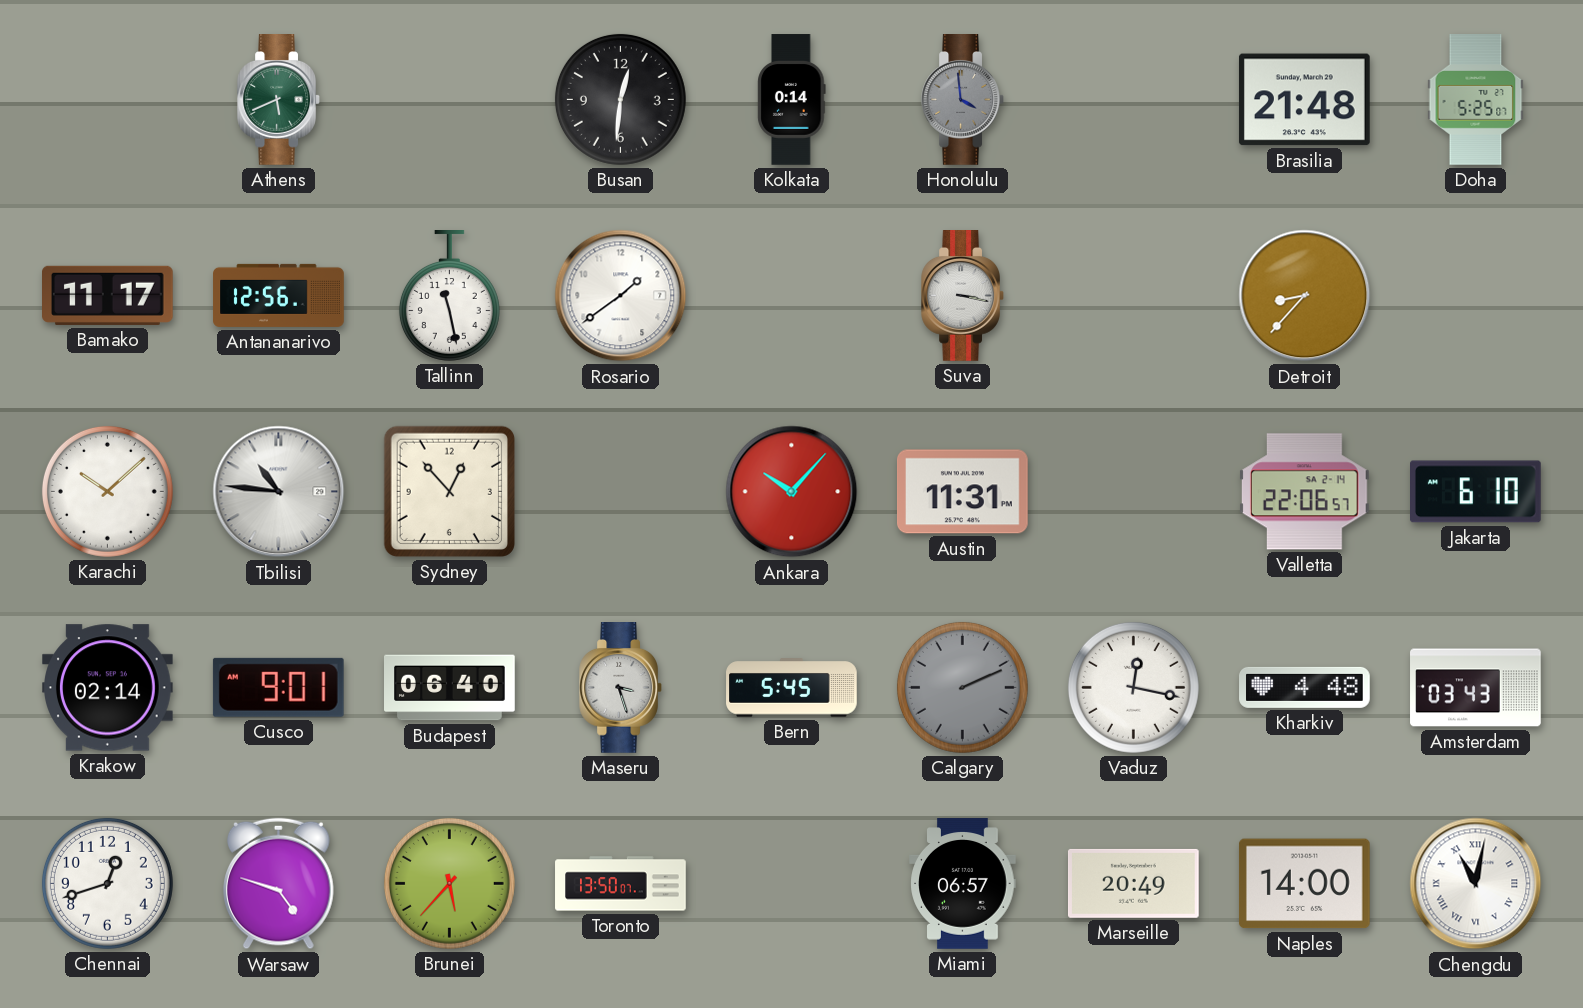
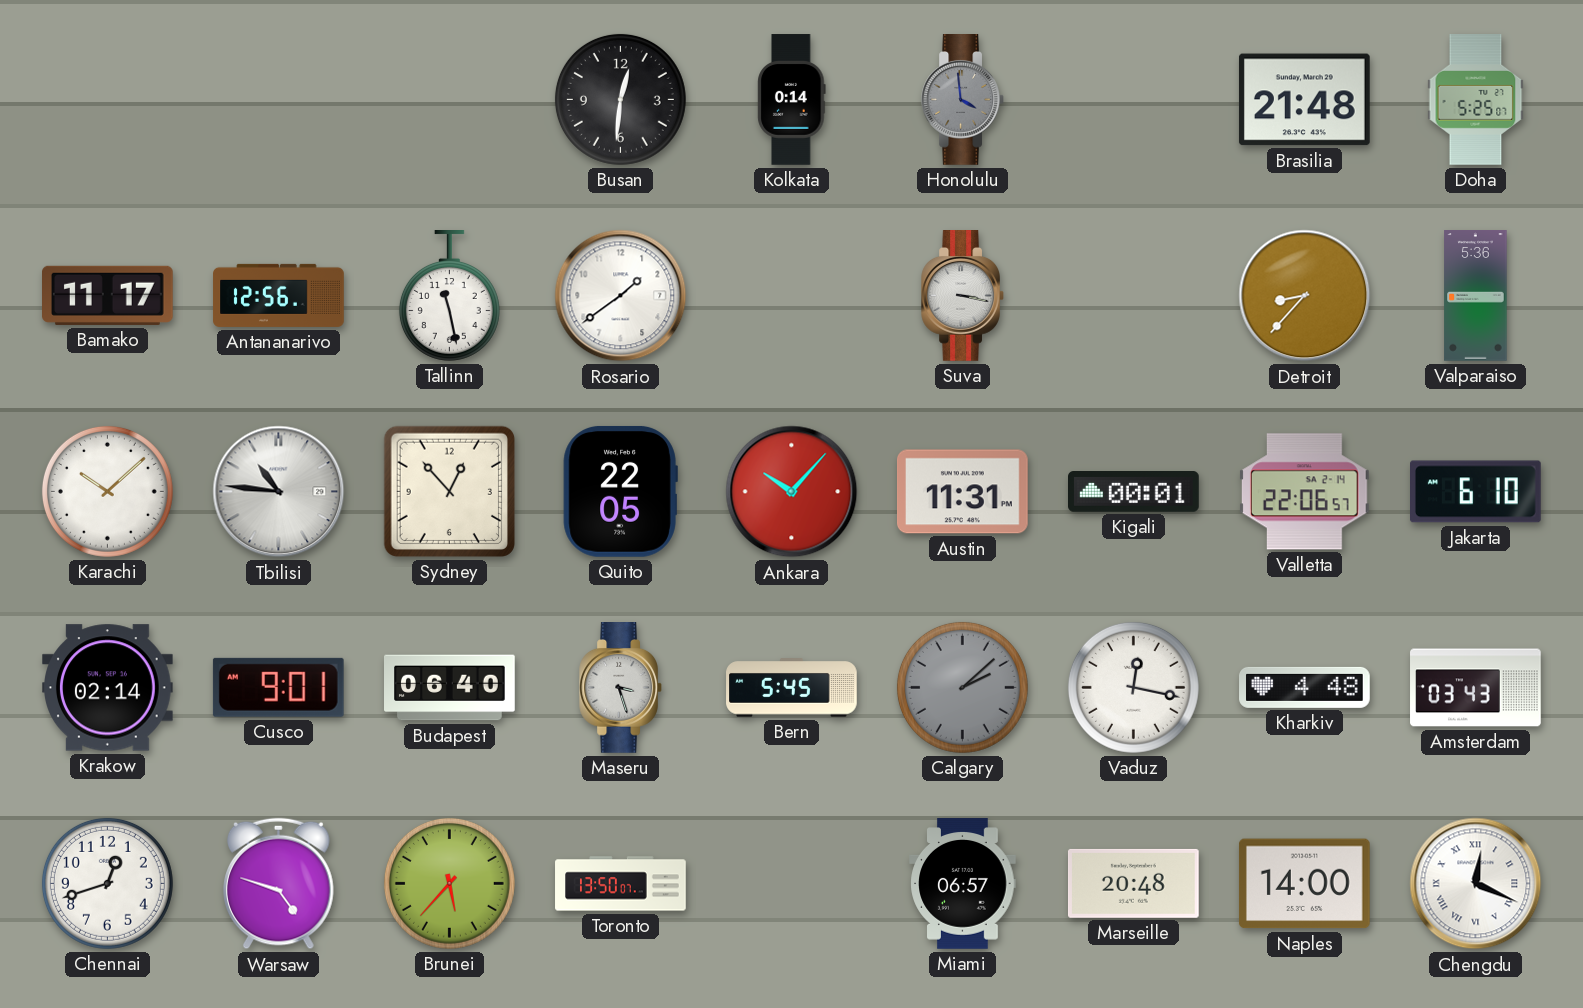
Athens: 5:41 -> none
Valparaiso: none -> 5:36
Quito: none -> 22:05
Kigali: none -> 00:01
Calgary: 2:11 -> 2:08
Marseille: 20:49 -> 20:48
Chengdu: 11:02 -> 12:19
